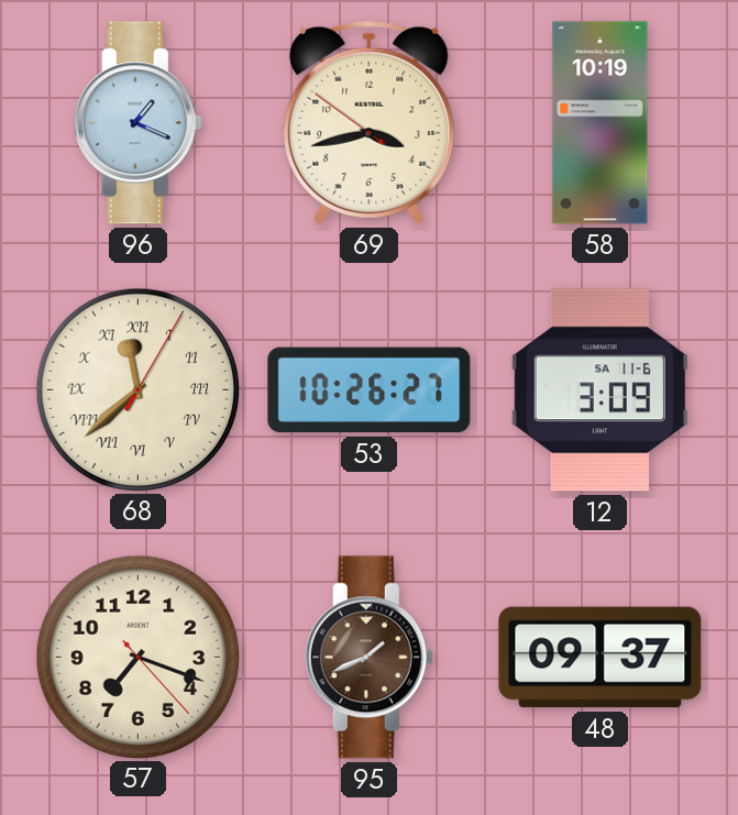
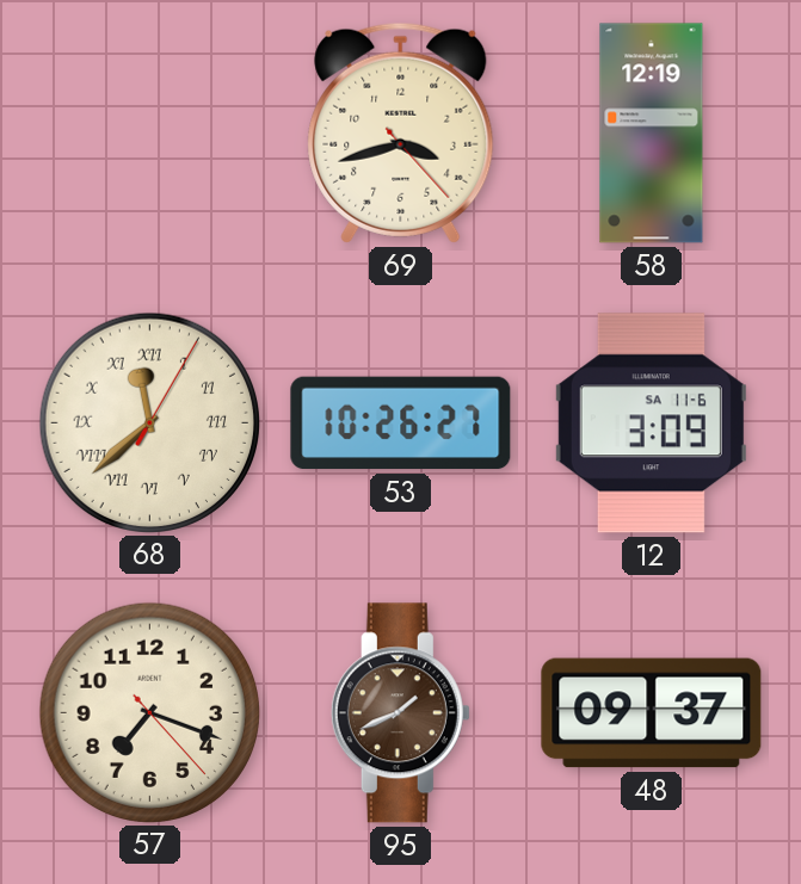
96: 1:19 -> none
69: 3:42:51 -> 3:42:23
58: 10:19 -> 12:19
